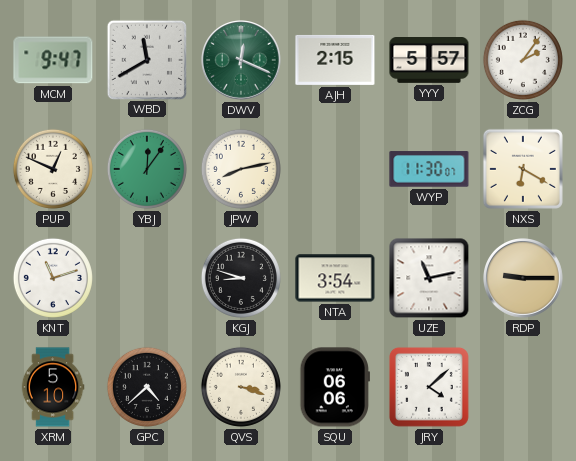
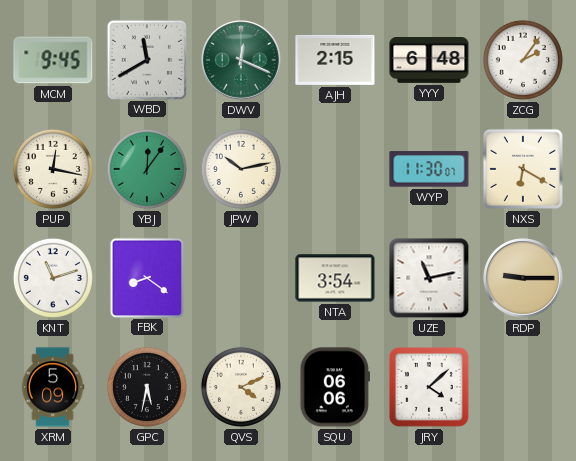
MCM: 9:47 -> 9:45
YYY: 5:57 -> 6:48
PUP: 12:49 -> 12:17
JPW: 8:13 -> 10:13
FBK: none -> 8:21
KGJ: 8:48 -> none
XRM: 5:10 -> 5:09
GPC: 4:38 -> 5:32
QVS: 3:18 -> 4:11
